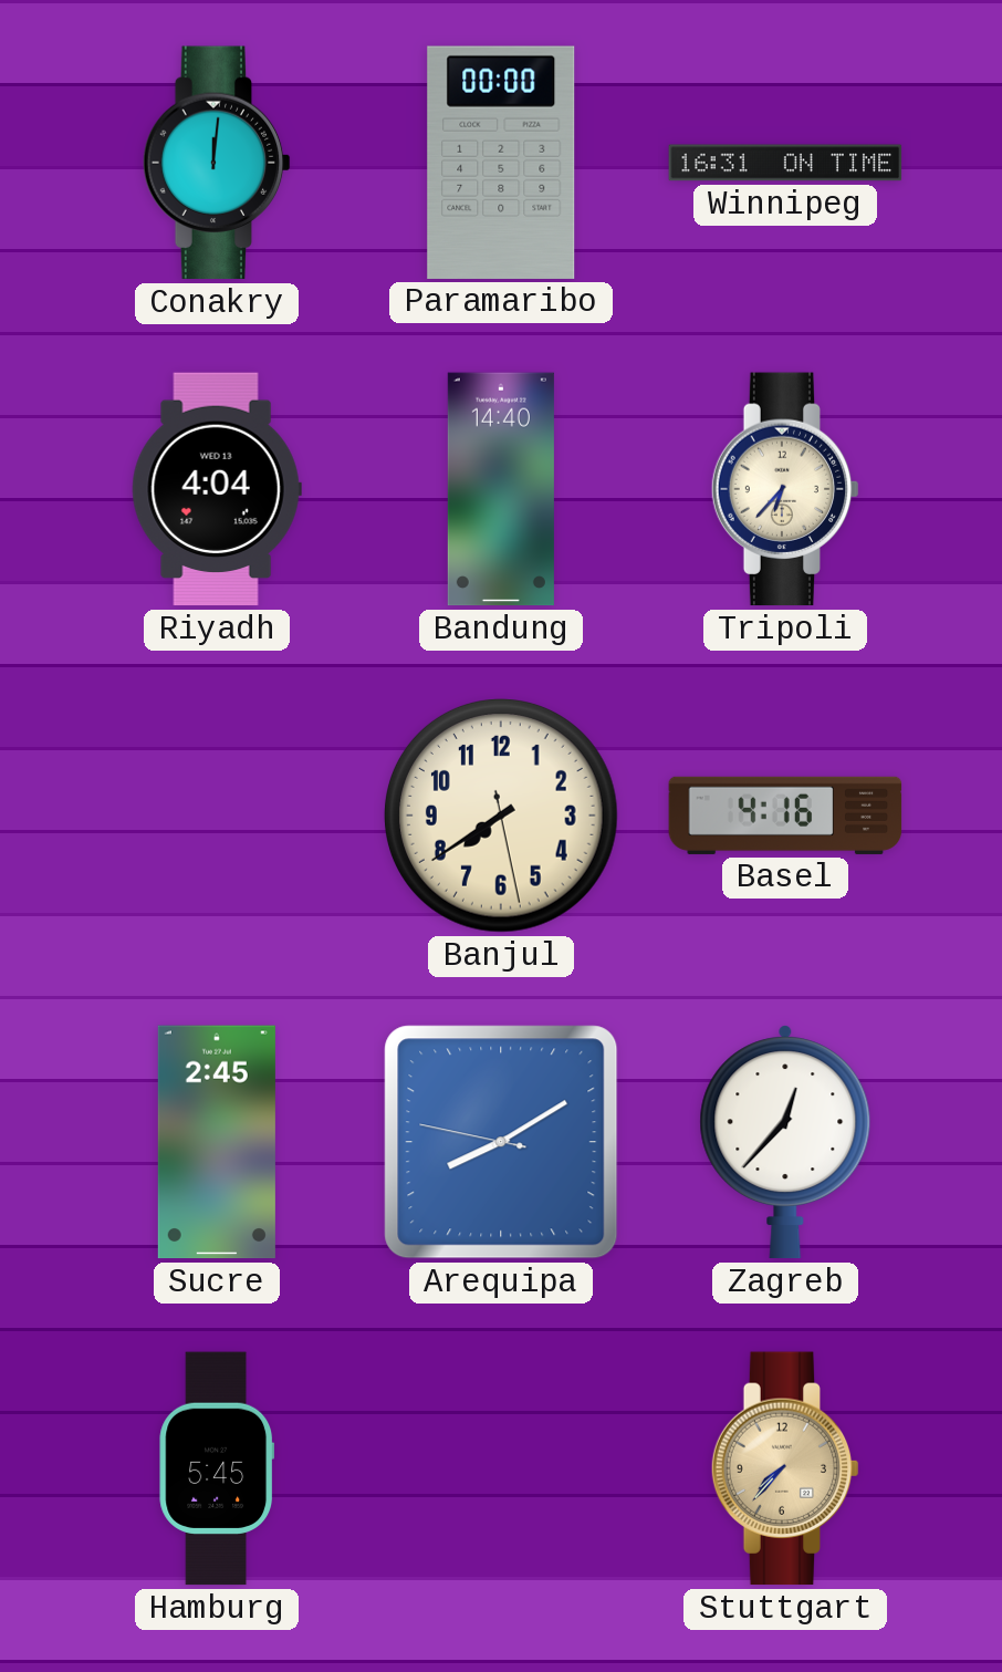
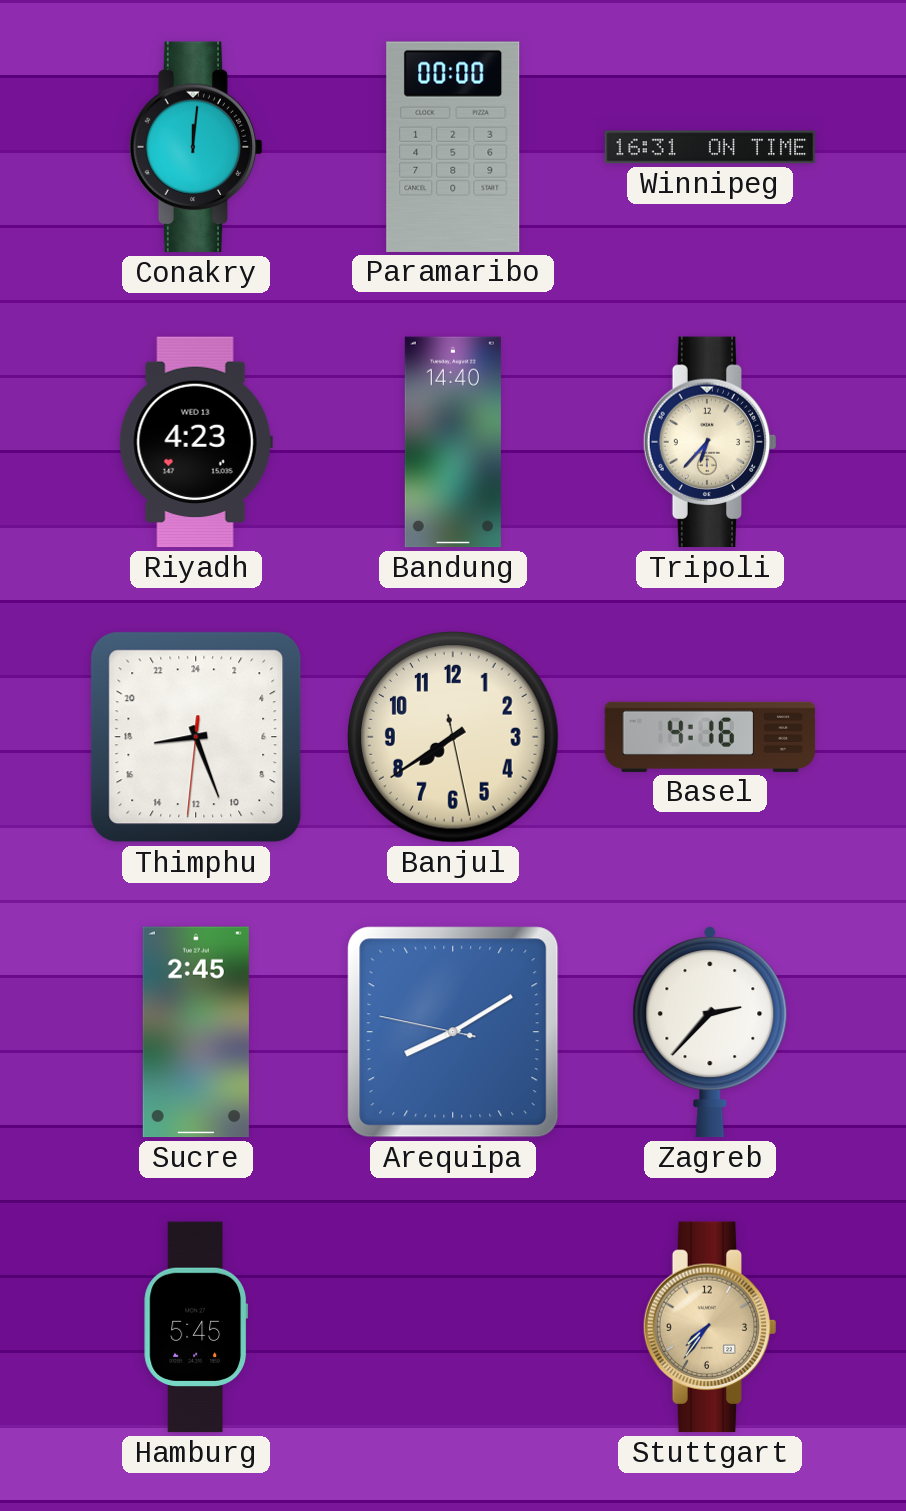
Riyadh: 4:04 -> 4:23
Thimphu: none -> 17:26
Zagreb: 12:37 -> 2:37
Stuttgart: 7:37 -> 7:36
